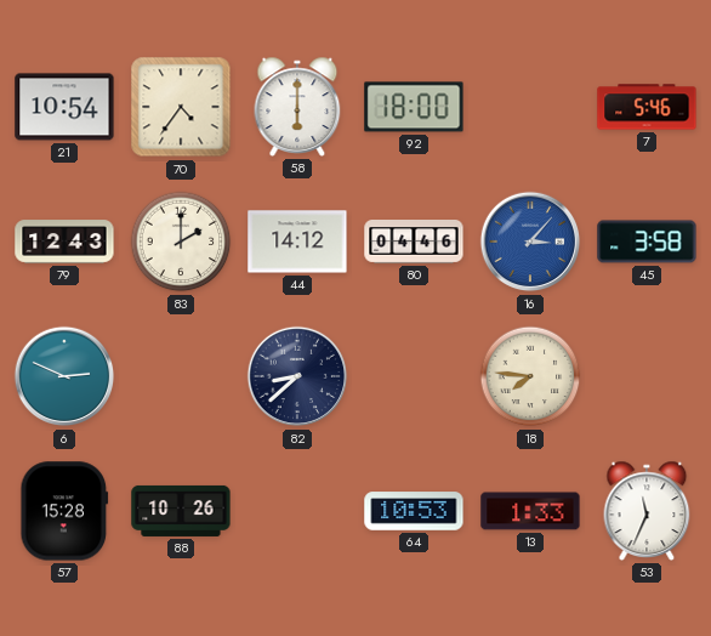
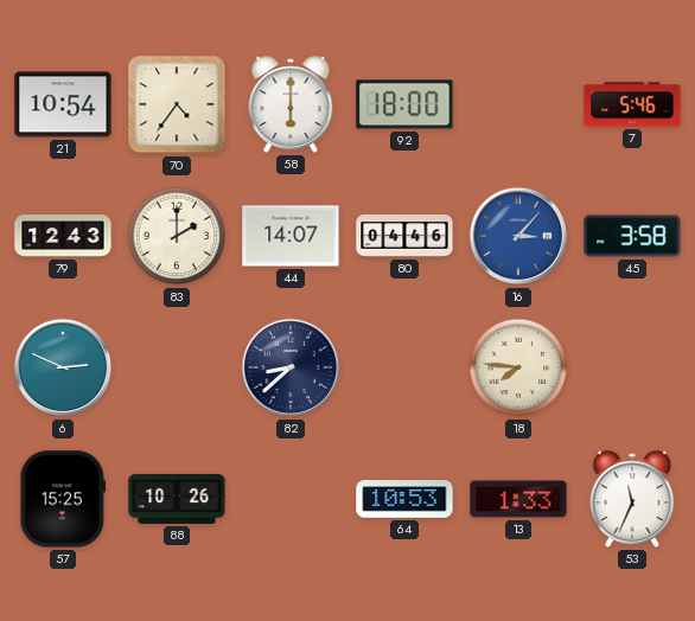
44: 14:12 -> 14:07
57: 15:28 -> 15:25
